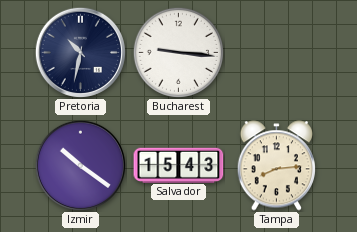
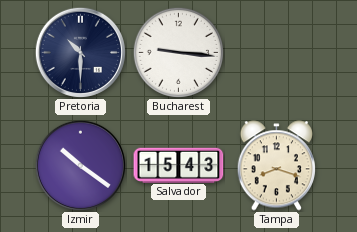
Pretoria: 10:32 -> 10:30
Tampa: 8:14 -> 8:18
